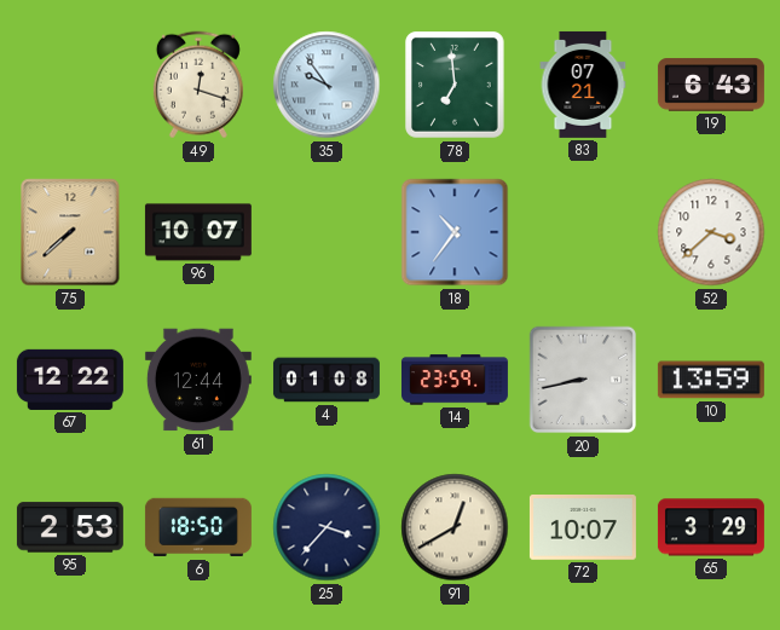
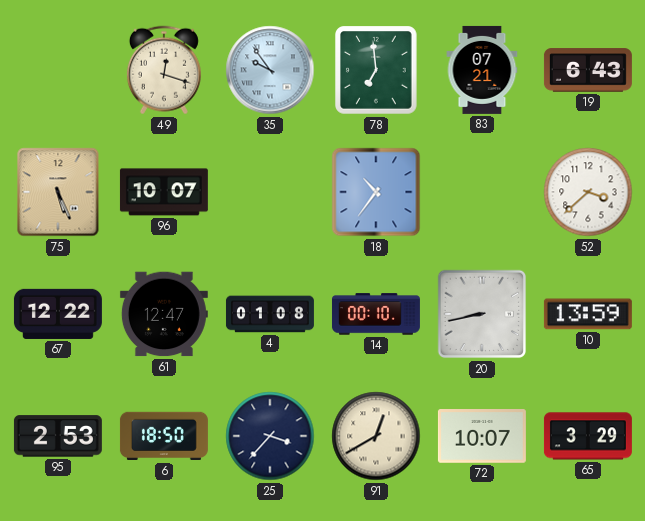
75: 7:38 -> 5:26
61: 12:44 -> 12:47
14: 23:59 -> 00:10
